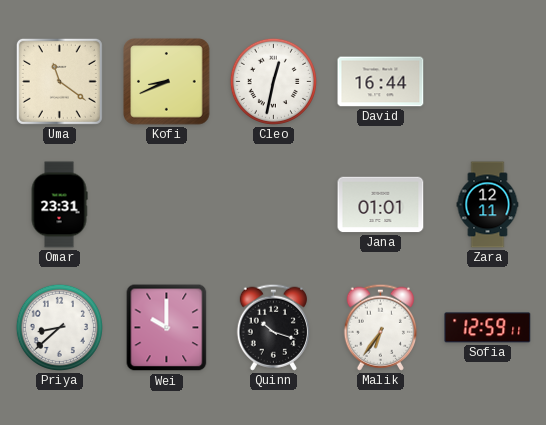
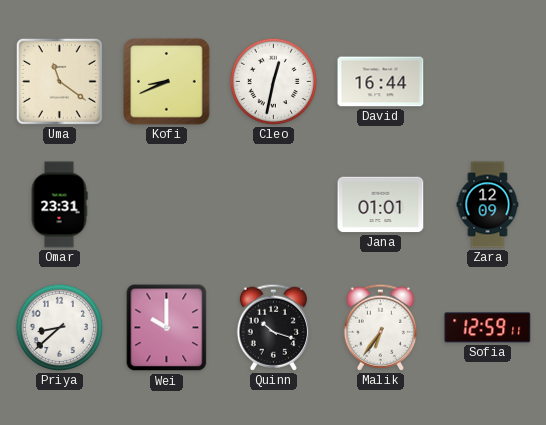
Zara: 12:11 -> 12:09
